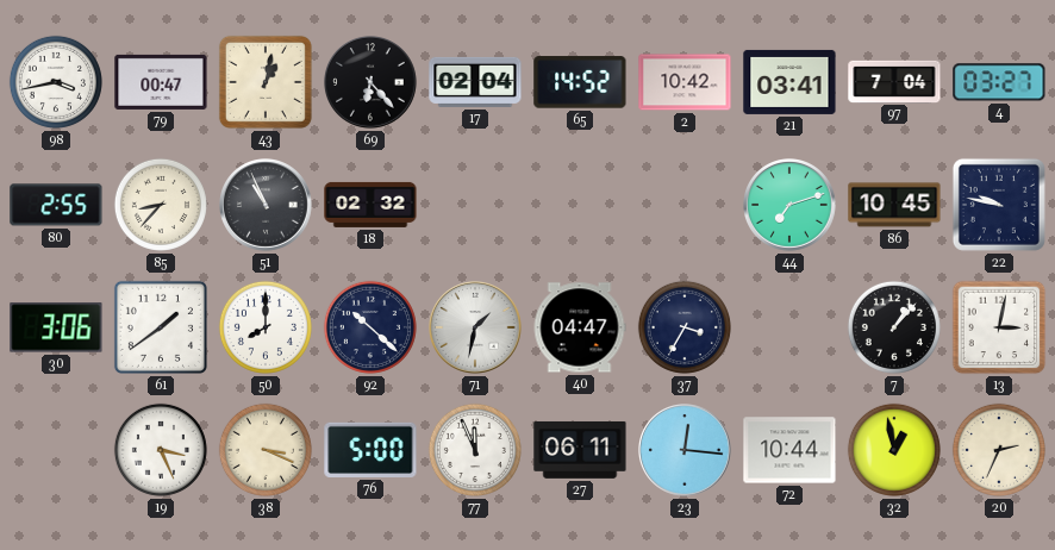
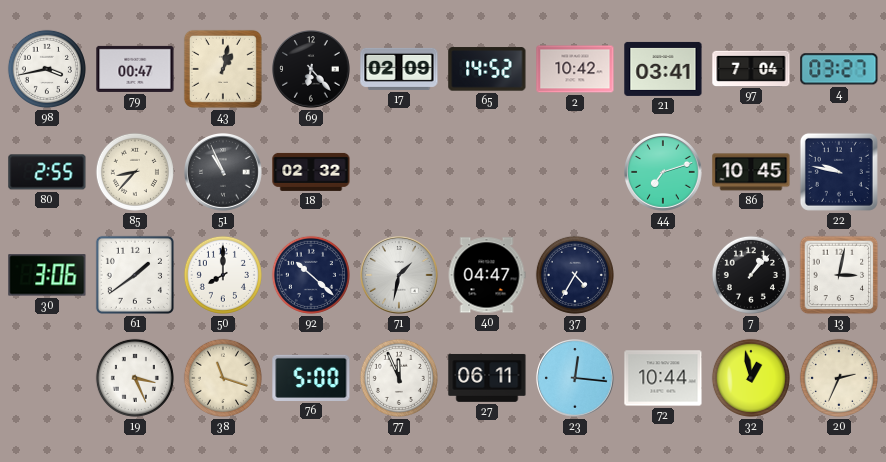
17: 02:04 -> 02:09
37: 3:35 -> 4:35
38: 3:19 -> 11:18
